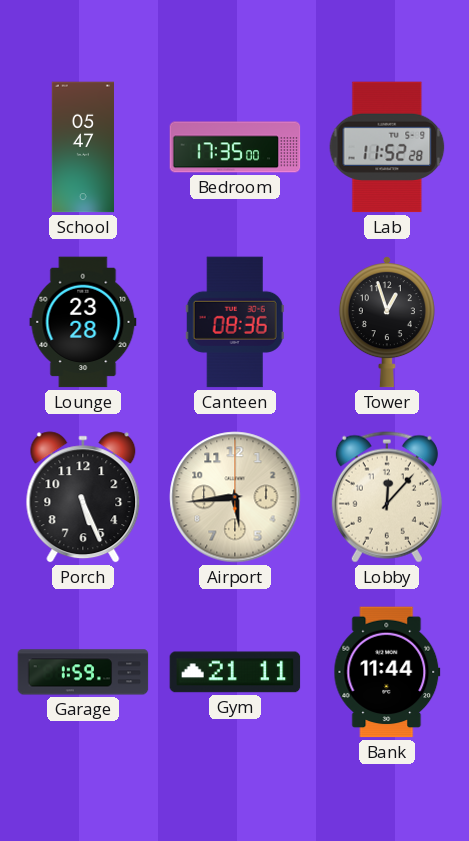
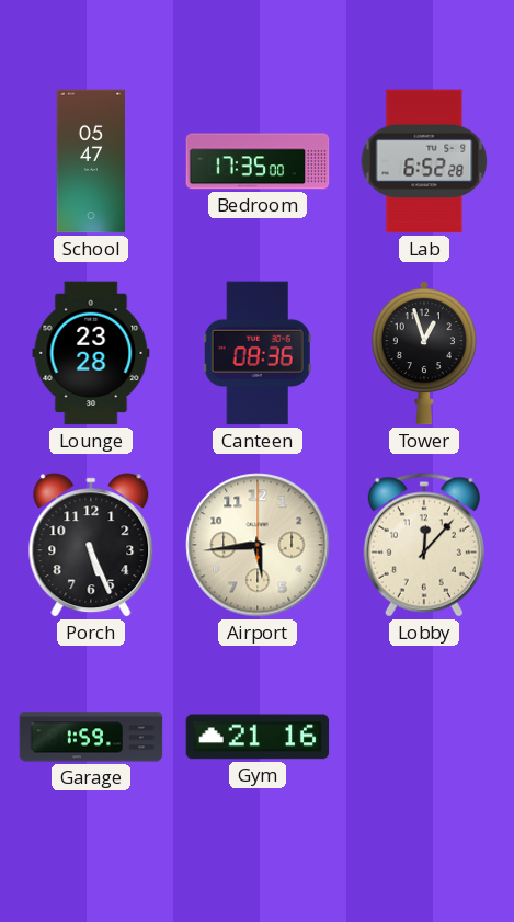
Lab: 11:52 -> 6:52
Gym: 21:11 -> 21:16
Bank: 11:44 -> none
